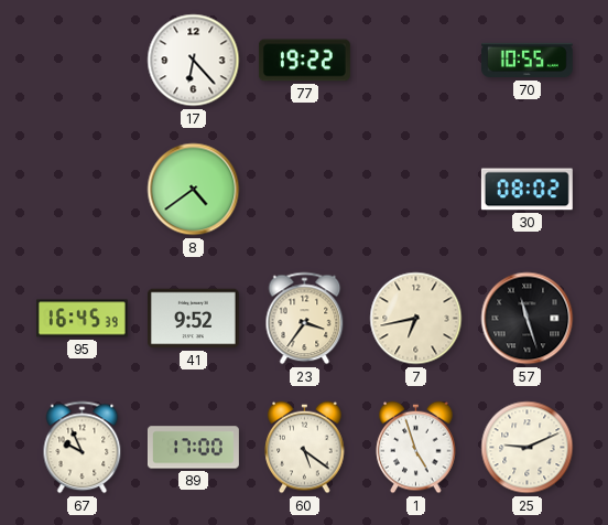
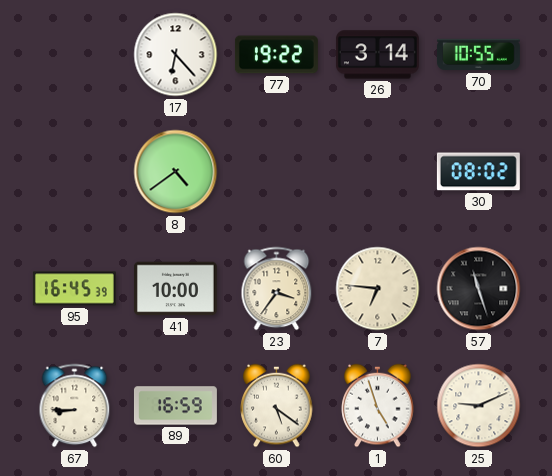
26: none -> 3:14
41: 9:52 -> 10:00
7: 6:43 -> 6:46
67: 9:56 -> 8:45
89: 17:00 -> 16:59
